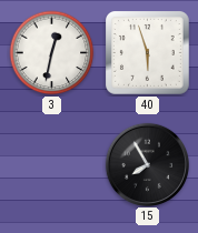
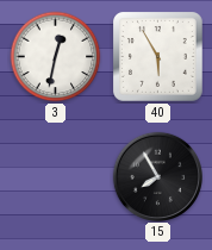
40: 5:57 -> 5:55
